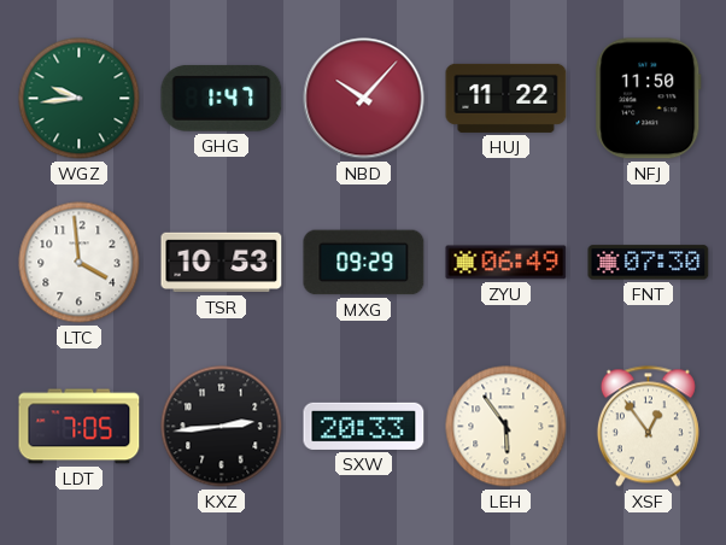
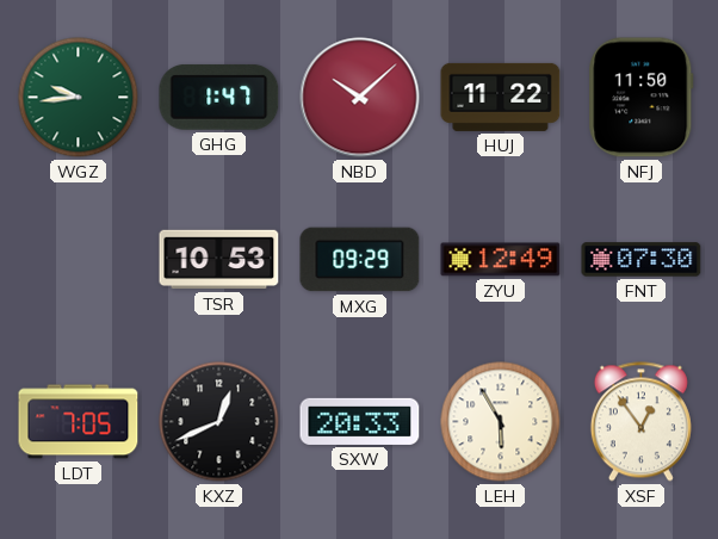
NBD: 10:07 -> 10:08
LTC: 3:59 -> none
ZYU: 06:49 -> 12:49
KXZ: 2:44 -> 12:41
LEH: 5:54 -> 5:55
